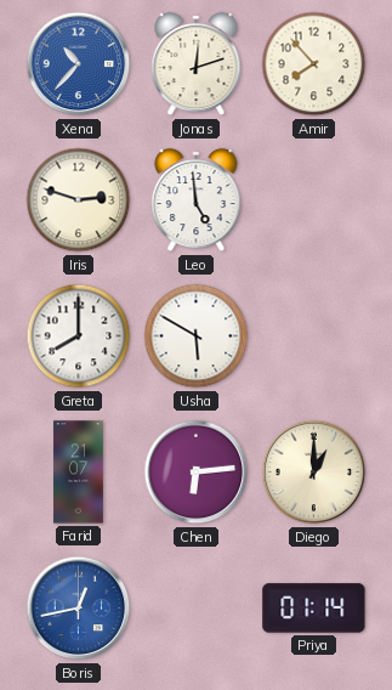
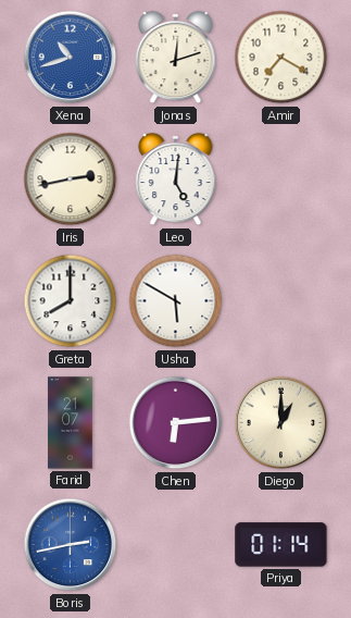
Xena: 10:37 -> 10:42
Amir: 7:53 -> 7:20
Iris: 2:48 -> 2:43
Leo: 4:59 -> 5:01
Boris: 12:43 -> 2:43
